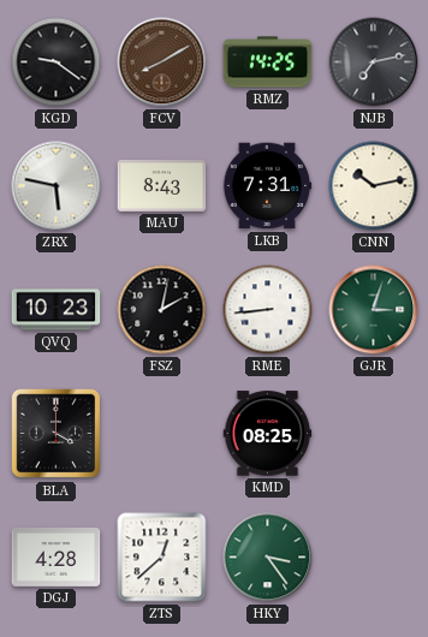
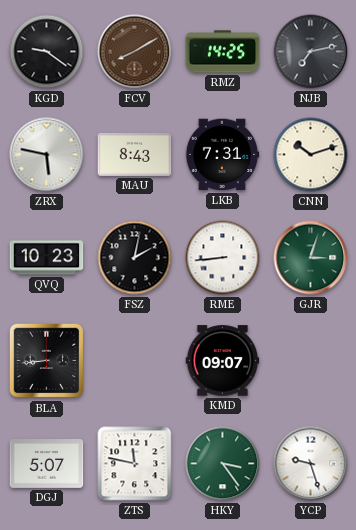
CNN: 10:13 -> 10:12
BLA: 4:00 -> 8:44
KMD: 08:25 -> 09:07
DGJ: 4:28 -> 5:07
ZTS: 12:38 -> 11:47
YCP: none -> 9:27
